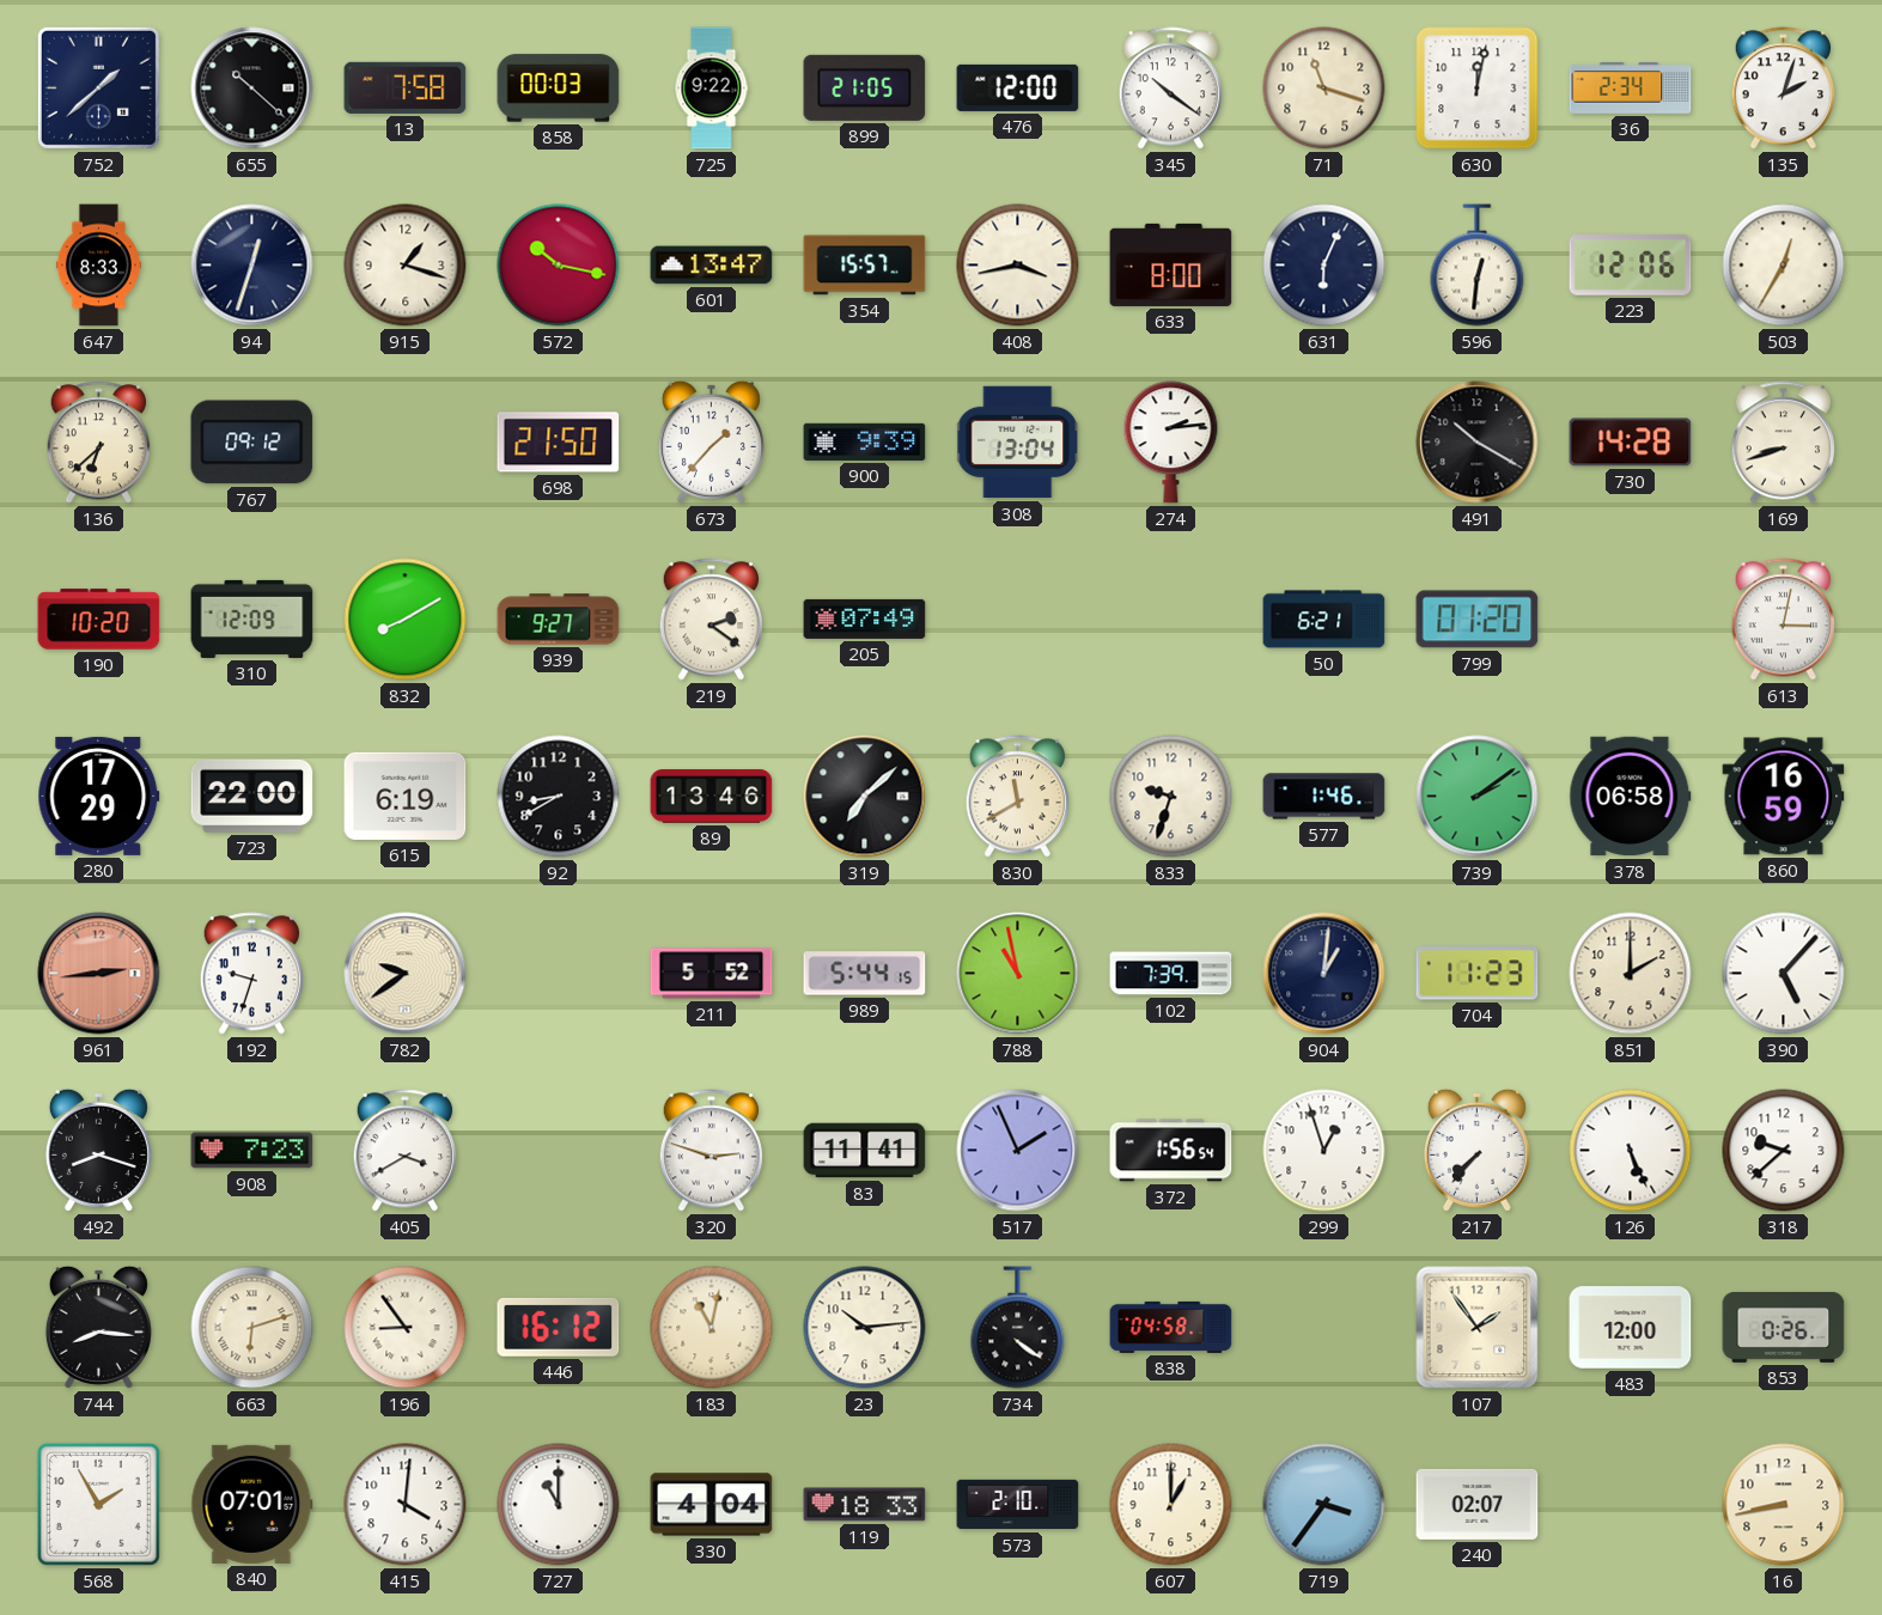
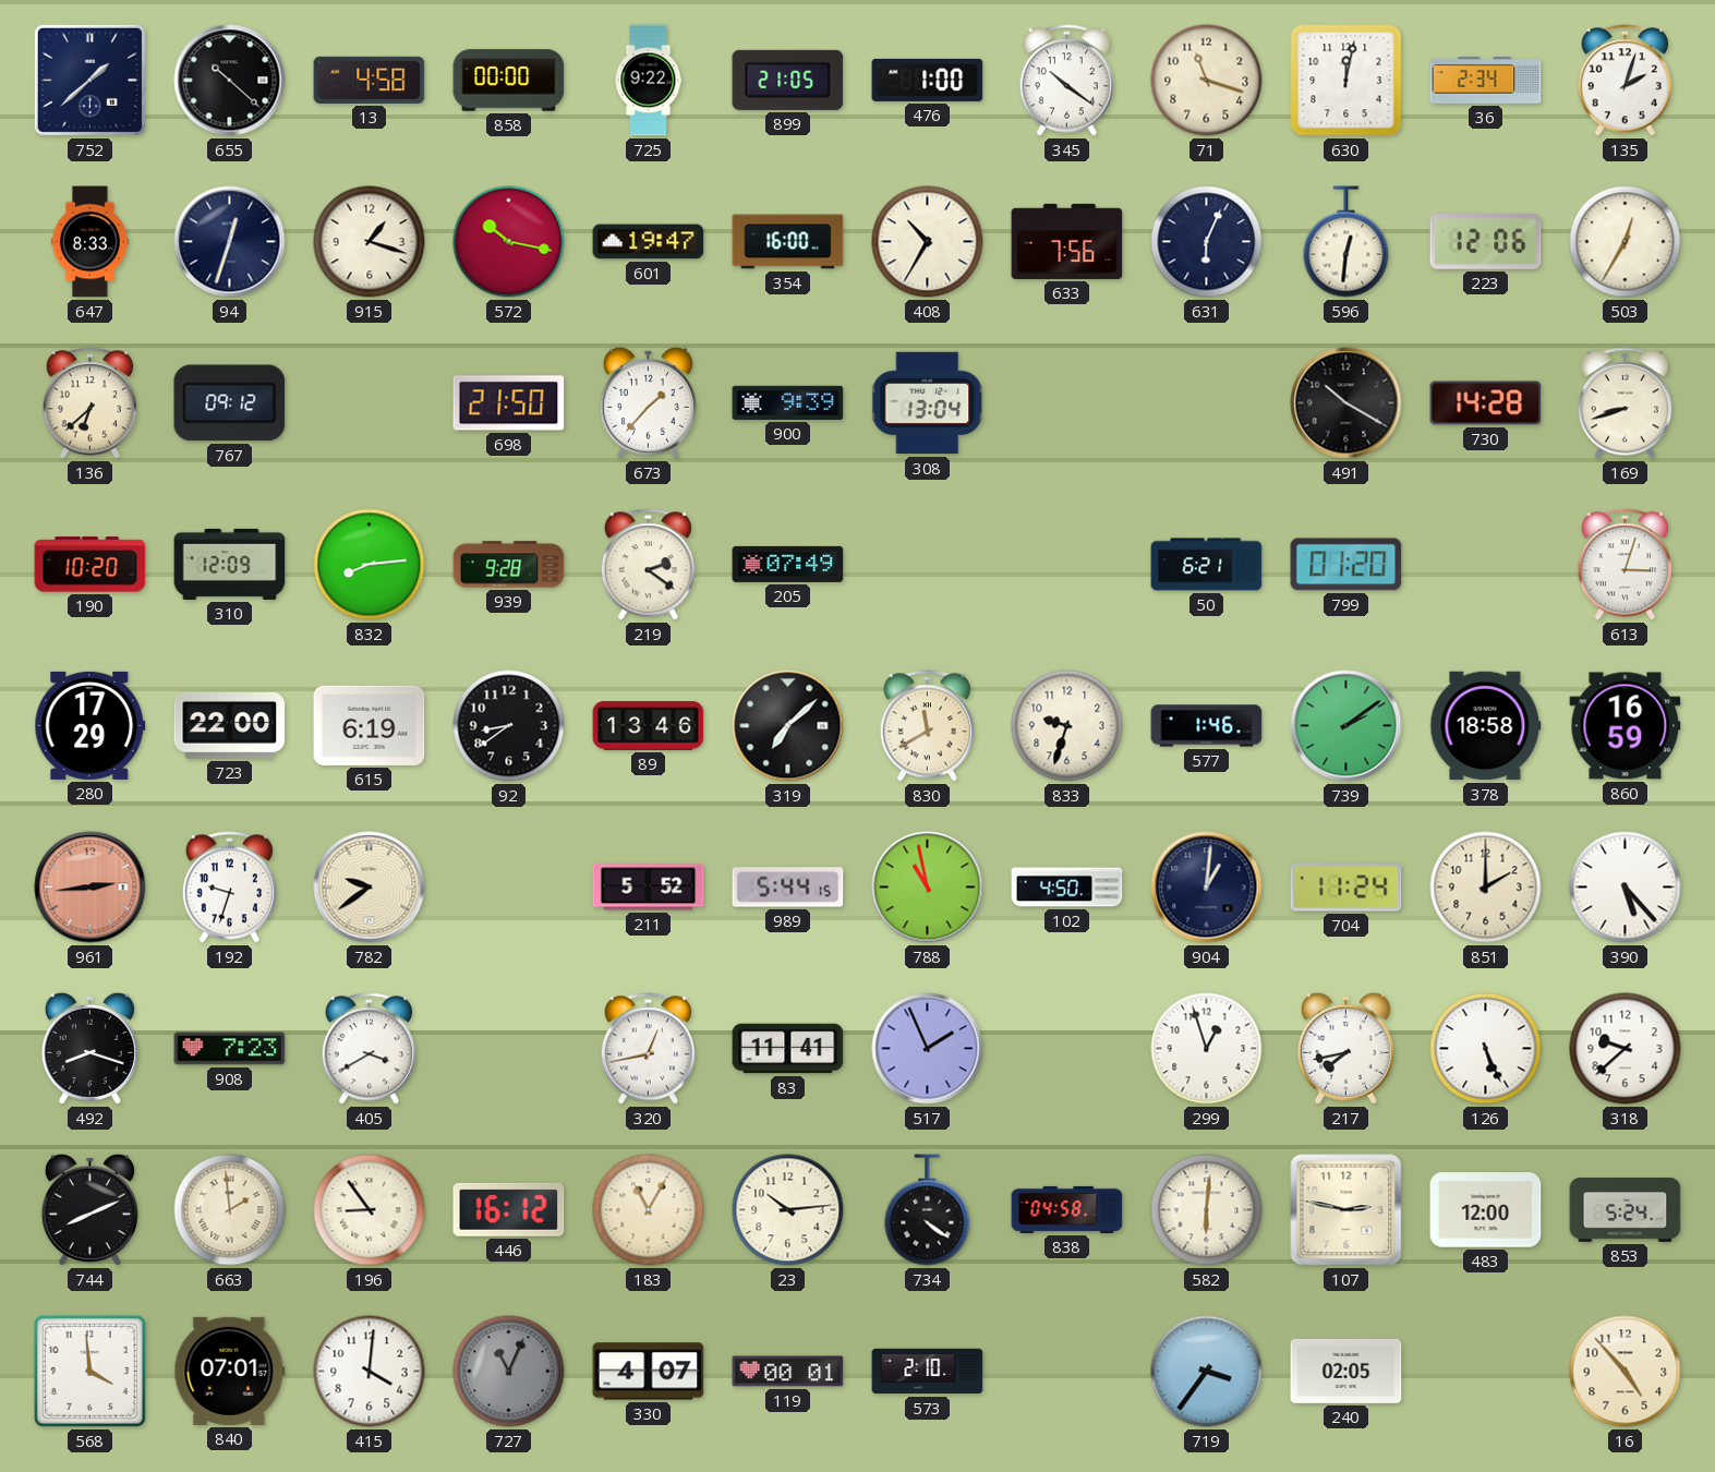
13: 7:58 -> 4:58
858: 00:03 -> 00:00
476: 12:00 -> 1:00
601: 13:47 -> 19:47
354: 15:57 -> 16:00
408: 3:43 -> 10:35
633: 8:00 -> 7:56
274: 2:14 -> none
832: 8:10 -> 8:14
939: 9:27 -> 9:28
613: 3:02 -> 3:03
92: 8:40 -> 8:39
378: 06:58 -> 18:58
102: 7:39 -> 4:50
704: 11:23 -> 11:24
390: 5:07 -> 5:23
320: 2:48 -> 12:43
372: 1:56 -> none
217: 7:37 -> 7:43
744: 8:16 -> 8:11
663: 6:12 -> 1:59
183: 11:02 -> 11:05
582: none -> 6:01
107: 1:54 -> 2:47
853: 0:26 -> 5:24
568: 1:55 -> 3:59
727: 11:00 -> 11:04
727 dial: white -> grey
330: 4:04 -> 4:07
119: 18:33 -> 00:01
607: 1:00 -> none
240: 02:07 -> 02:05
16: 8:43 -> 4:53
